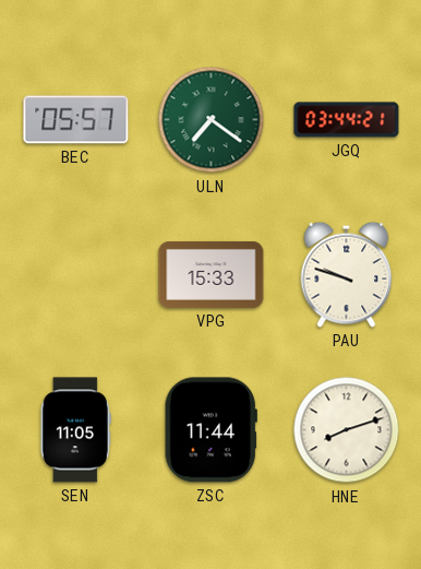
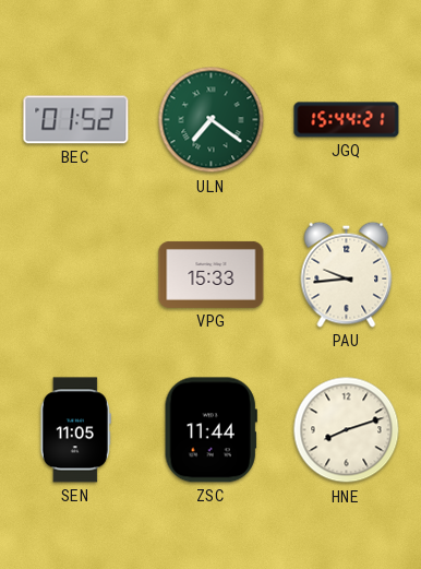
BEC: 05:57 -> 01:52
JGQ: 03:44 -> 15:44
PAU: 9:48 -> 9:44
